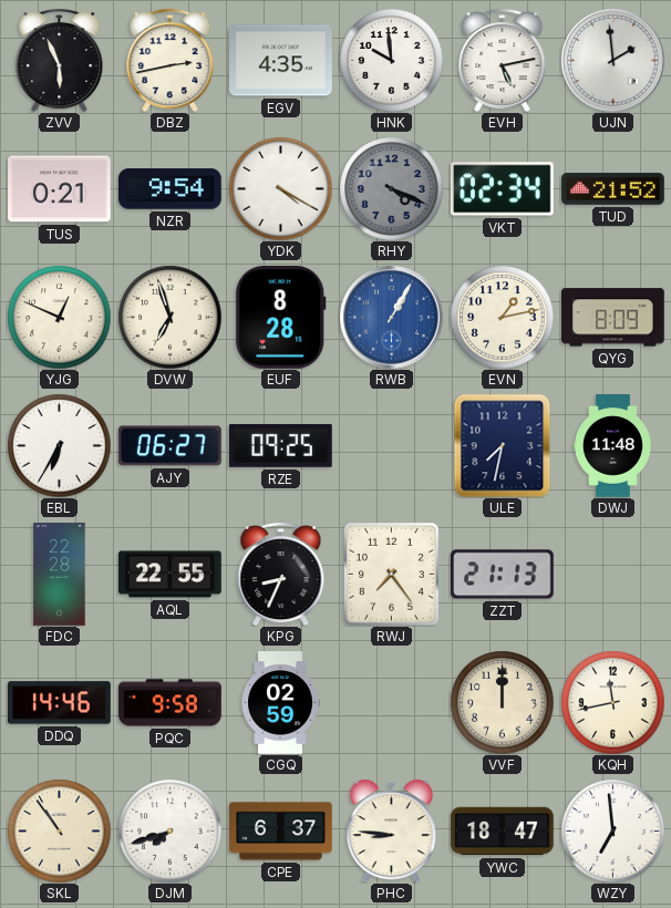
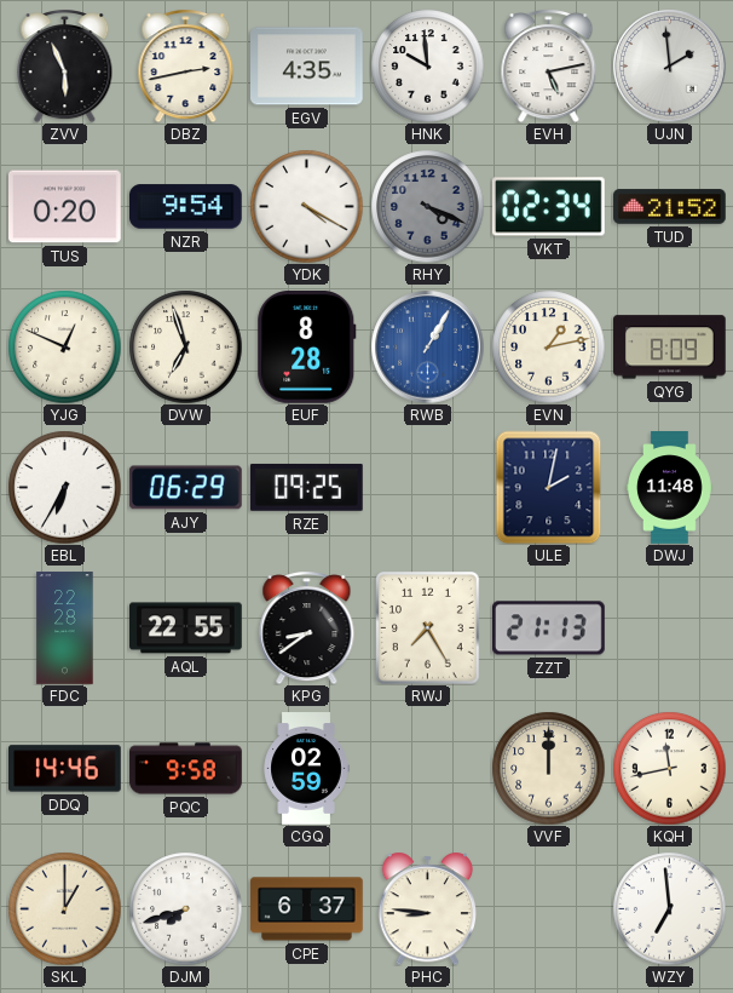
TUS: 0:21 -> 0:20
AJY: 06:27 -> 06:29
ULE: 7:32 -> 2:02
KPG: 8:34 -> 8:39
RWJ: 7:24 -> 7:25
SKL: 10:54 -> 1:00
YWC: 18:47 -> none
